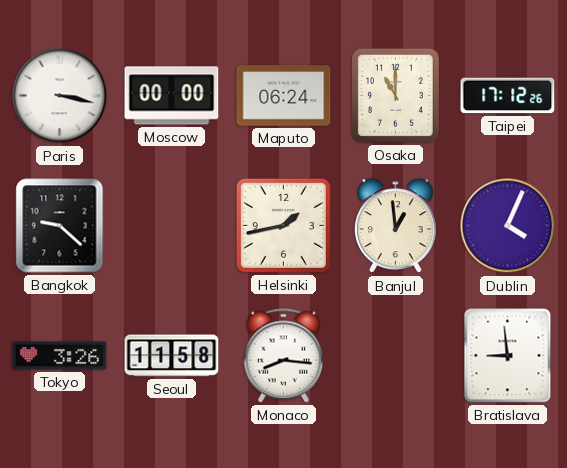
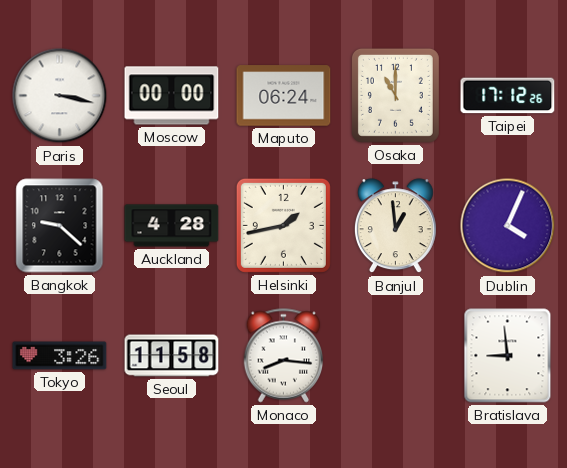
Auckland: none -> 4:28
